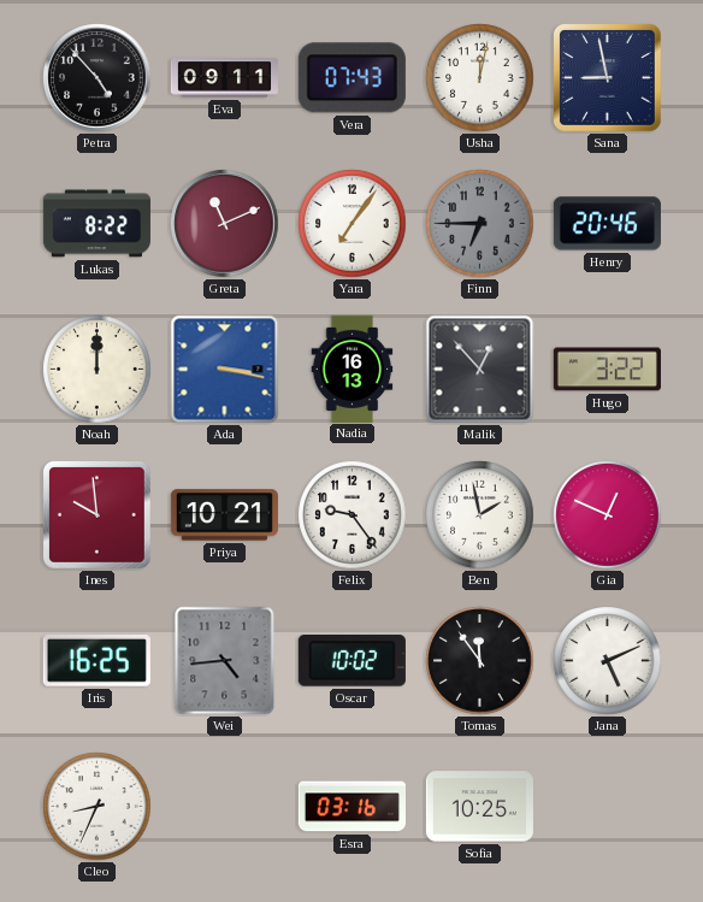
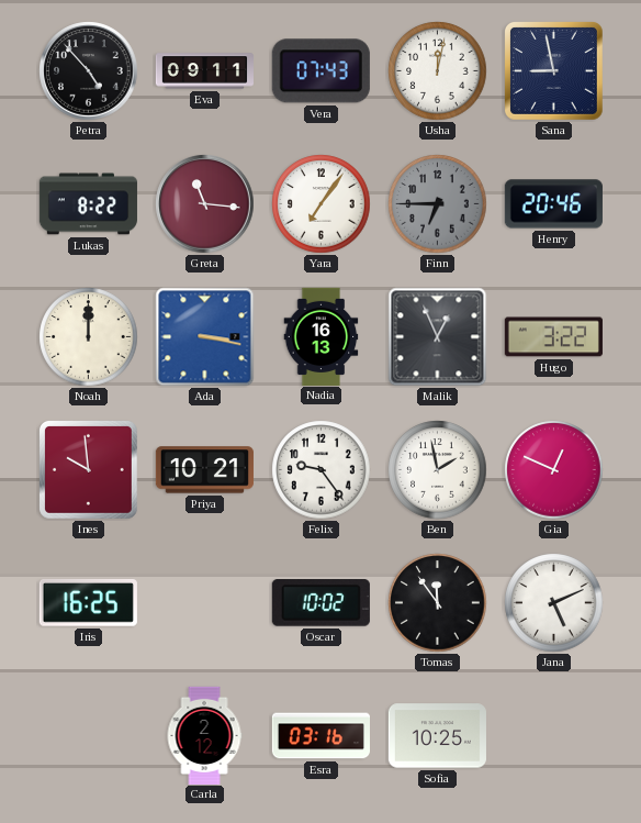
Greta: 11:11 -> 11:16
Malik: 12:53 -> 12:56
Wei: 4:44 -> none
Cleo: 8:34 -> none
Carla: none -> 2:12
